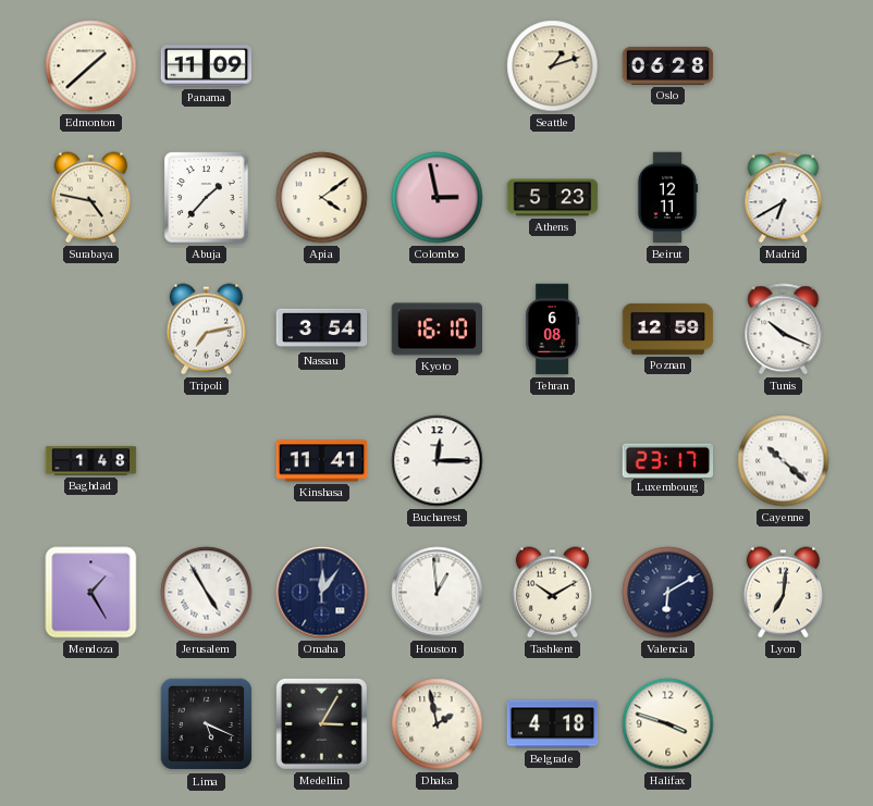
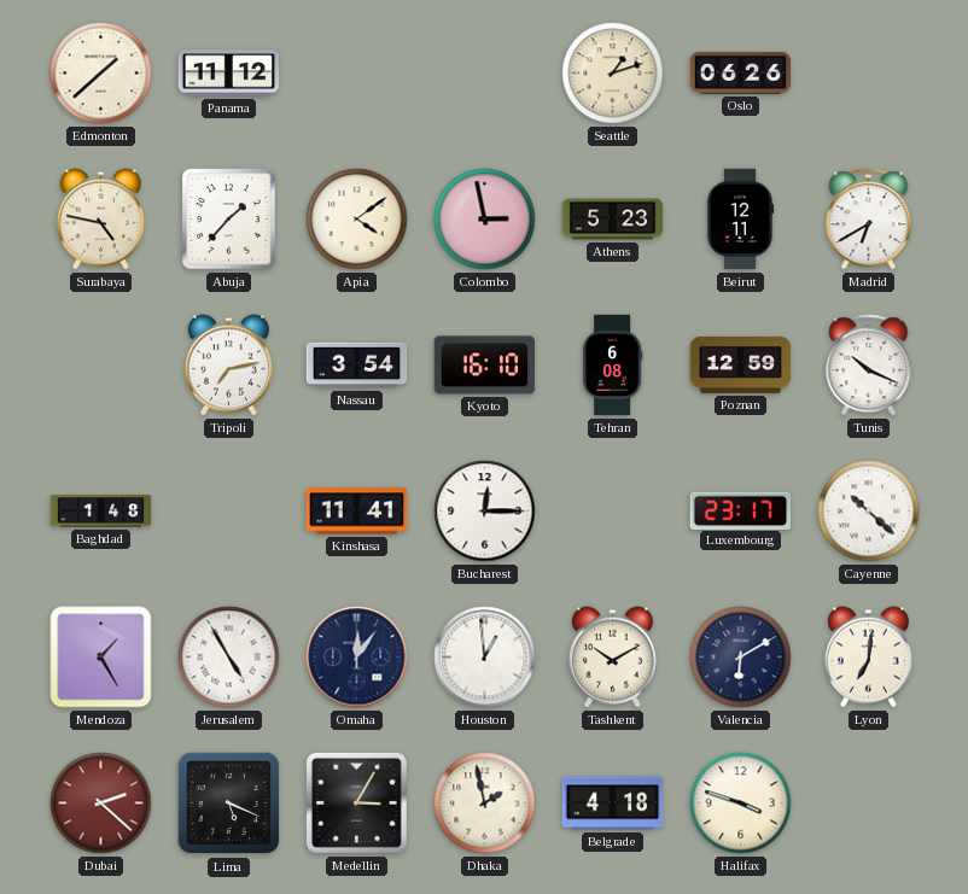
Panama: 11:09 -> 11:12
Oslo: 06:28 -> 06:26
Dubai: none -> 2:22
